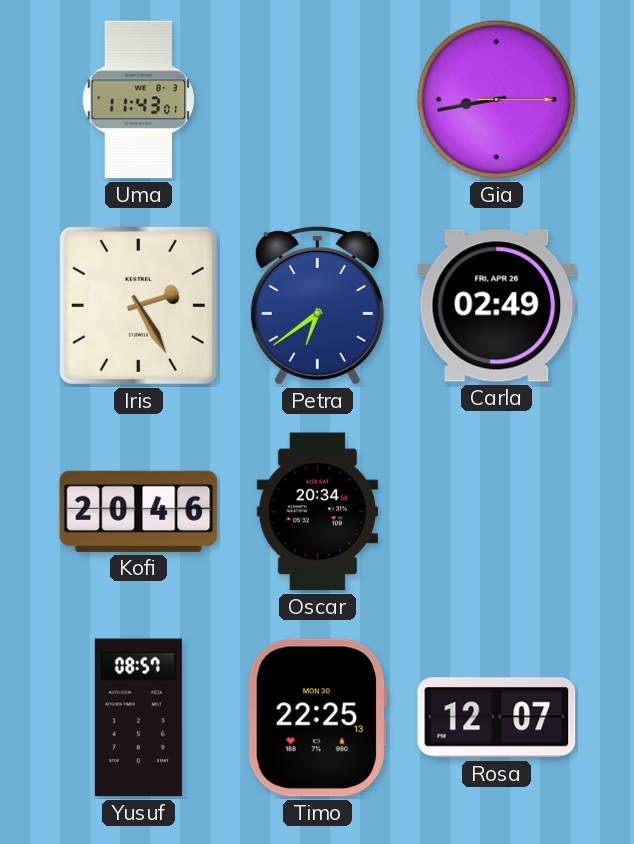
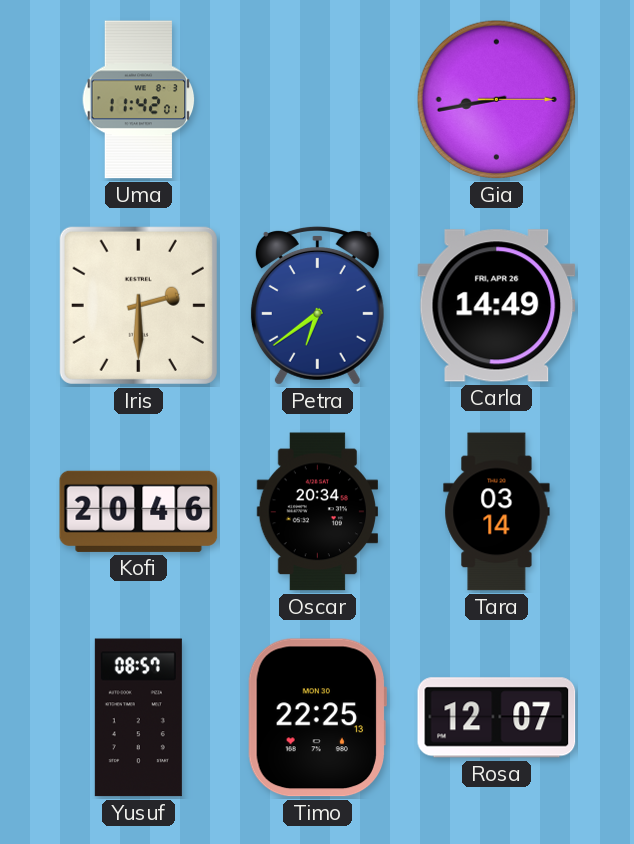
Uma: 11:43 -> 11:42
Iris: 2:25 -> 2:30
Carla: 02:49 -> 14:49
Tara: none -> 03:14
